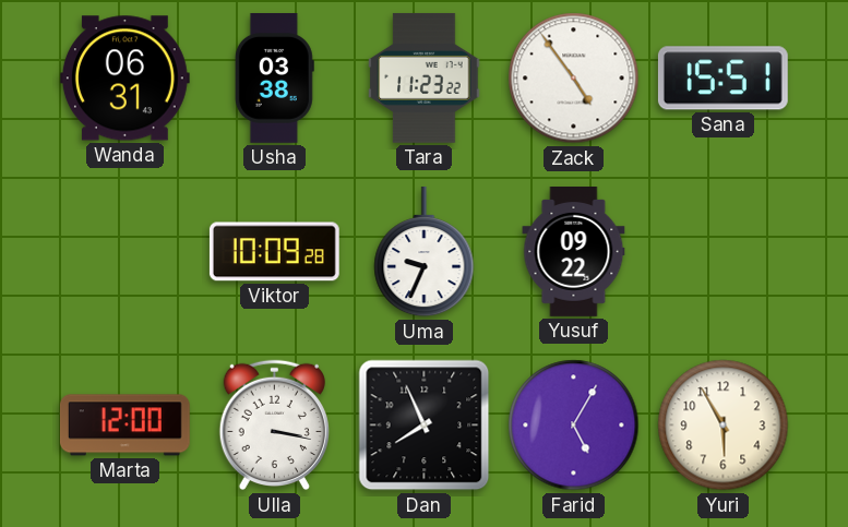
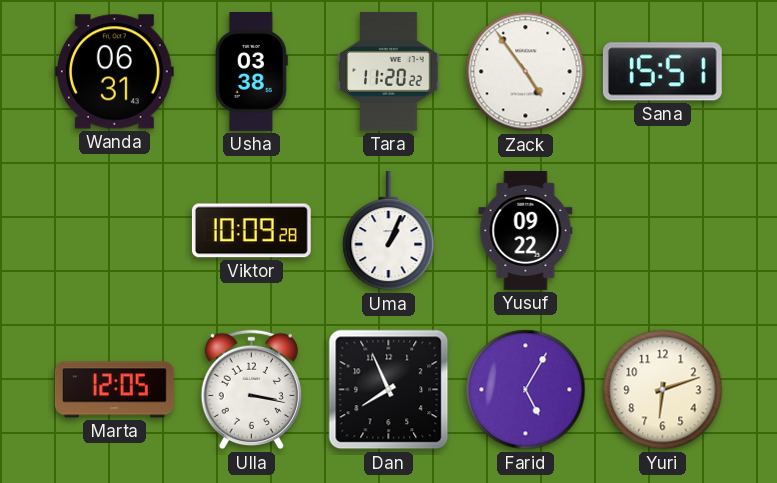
Tara: 11:23 -> 11:20
Uma: 9:34 -> 1:04
Marta: 12:00 -> 12:05
Yuri: 5:55 -> 6:12
